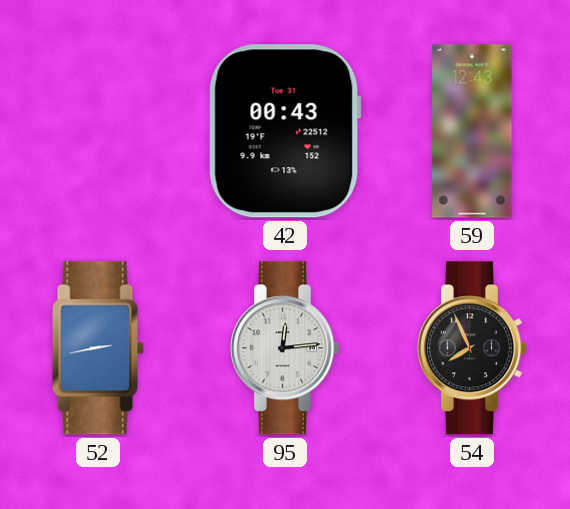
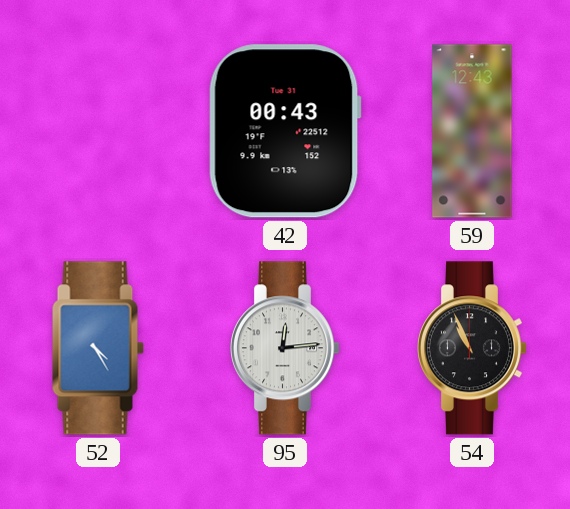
52: 2:43 -> 4:25
54: 7:56 -> 10:56
